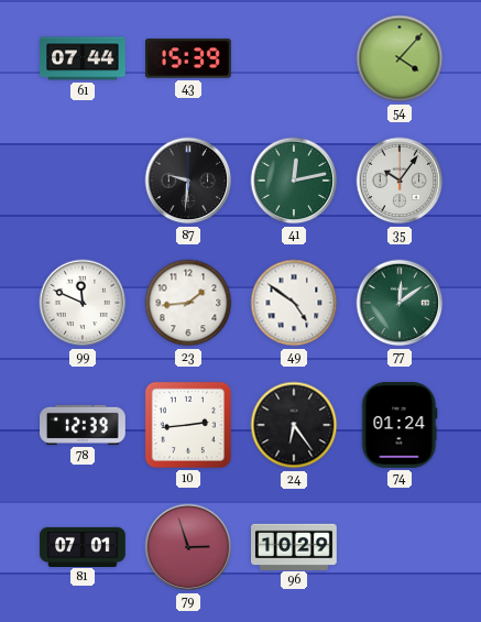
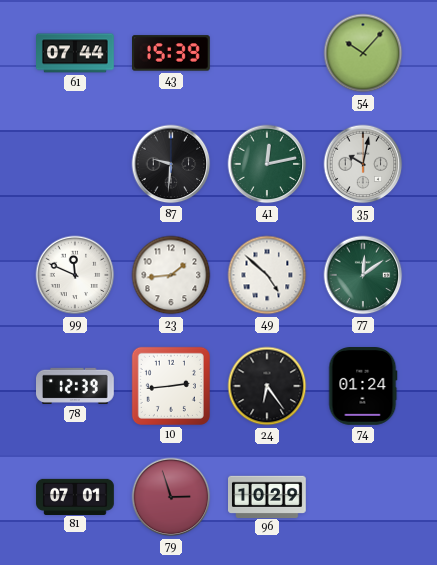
54: 4:07 -> 10:07
35: 10:06 -> 10:02
49: 4:51 -> 4:52
